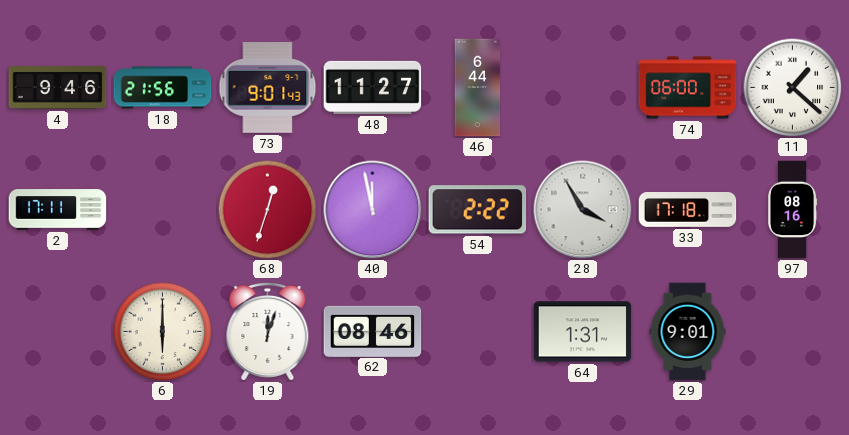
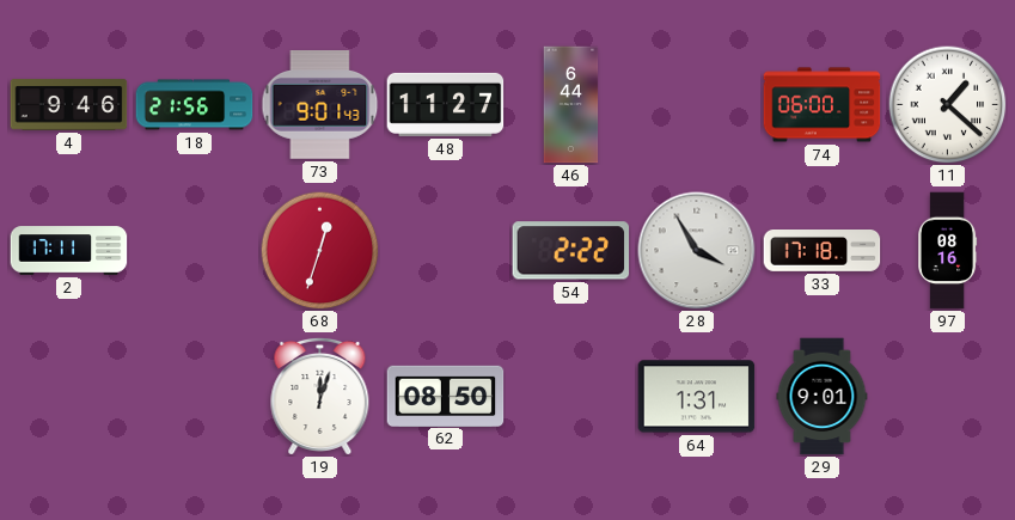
40: 11:58 -> none
6: 6:00 -> none
62: 08:46 -> 08:50
